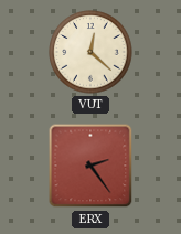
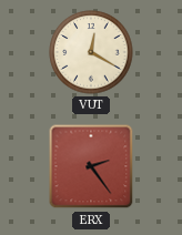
VUT: 12:22 -> 12:20
